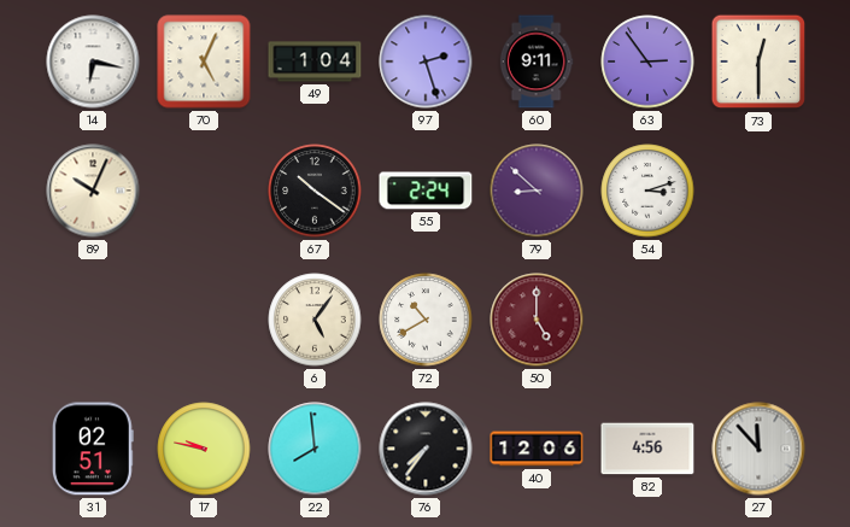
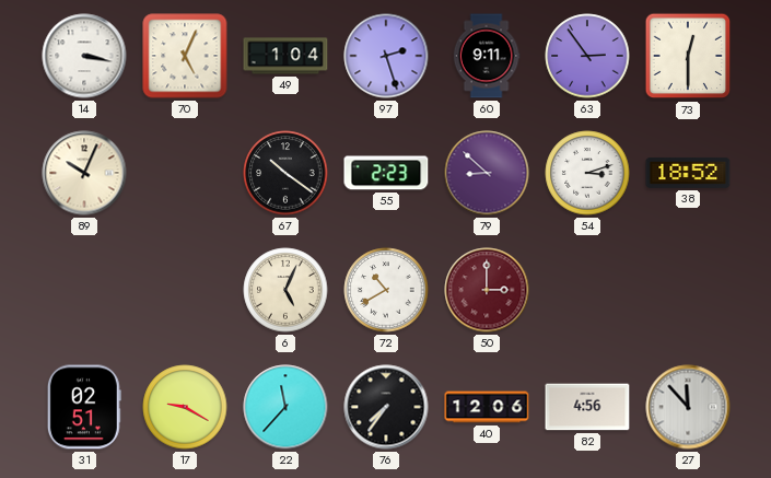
14: 6:17 -> 3:17
55: 2:24 -> 2:23
38: none -> 18:52
6: 5:06 -> 5:04
50: 5:00 -> 3:00
17: 9:47 -> 9:20
22: 7:59 -> 11:37
